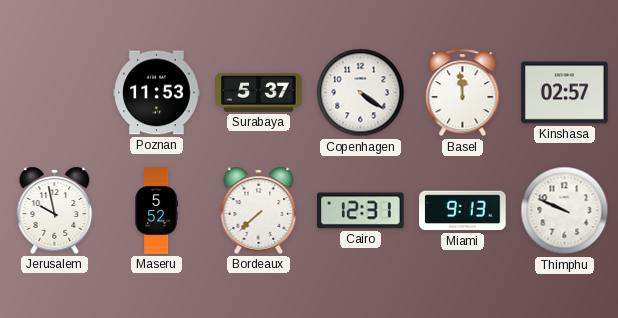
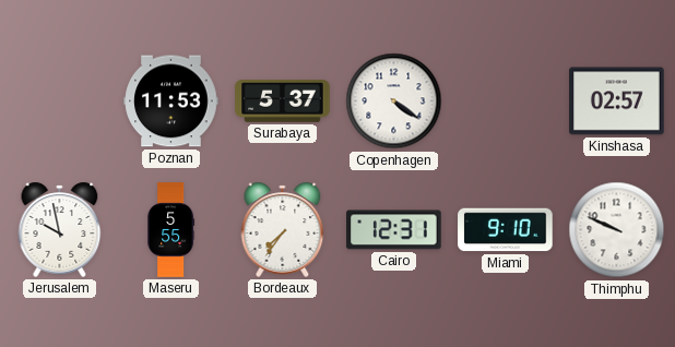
Basel: 11:59 -> none
Maseru: 5:52 -> 5:55
Bordeaux: 7:38 -> 7:36
Miami: 9:13 -> 9:10
